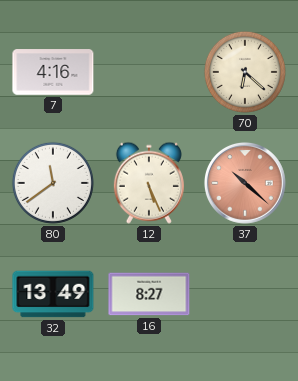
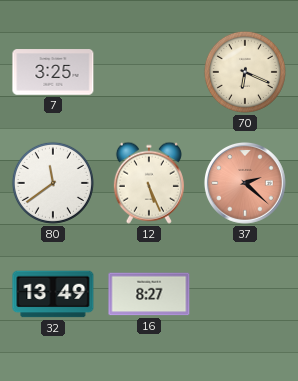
7: 4:16 -> 3:25
70: 6:22 -> 6:19
37: 10:22 -> 2:22
